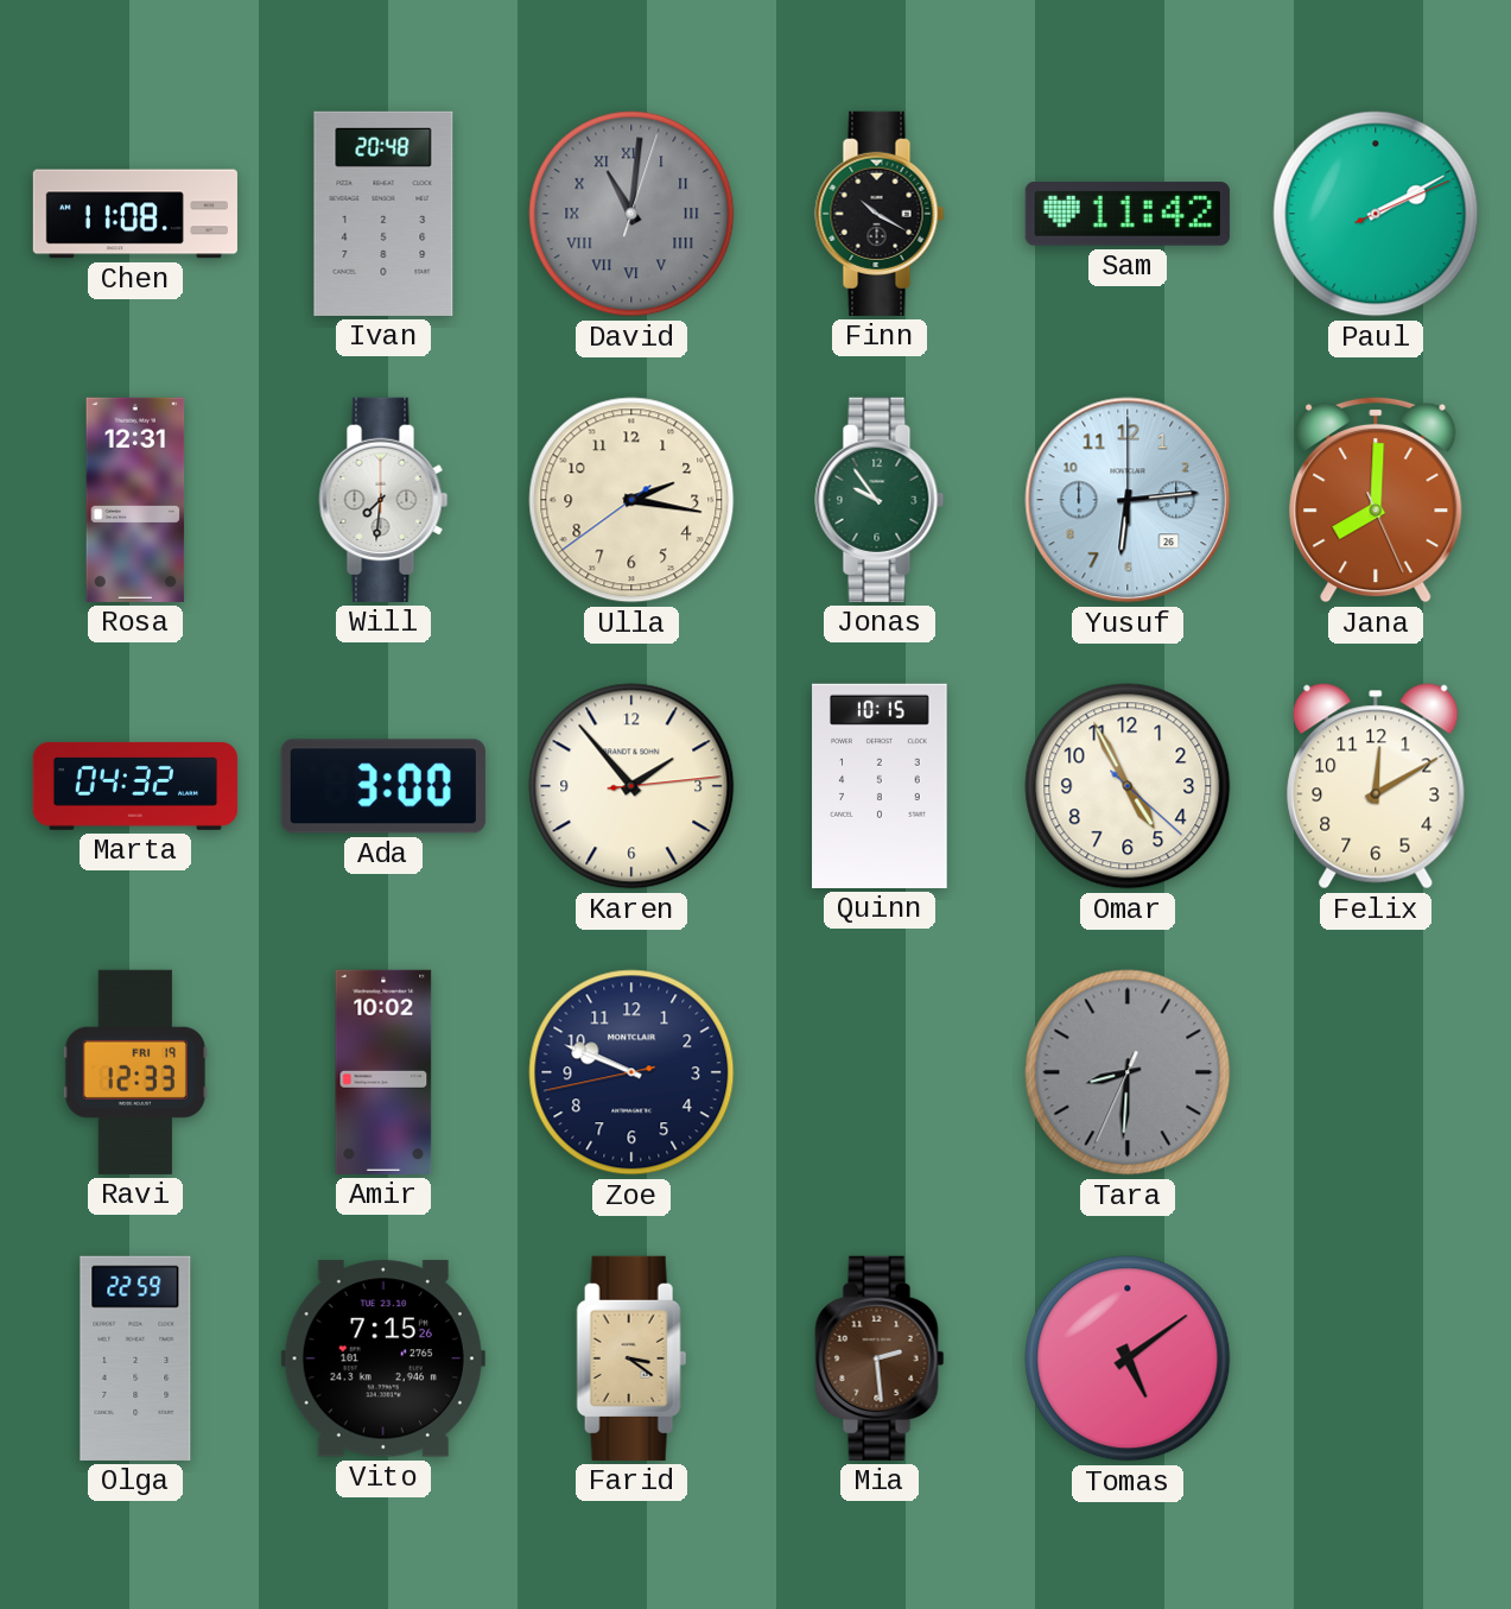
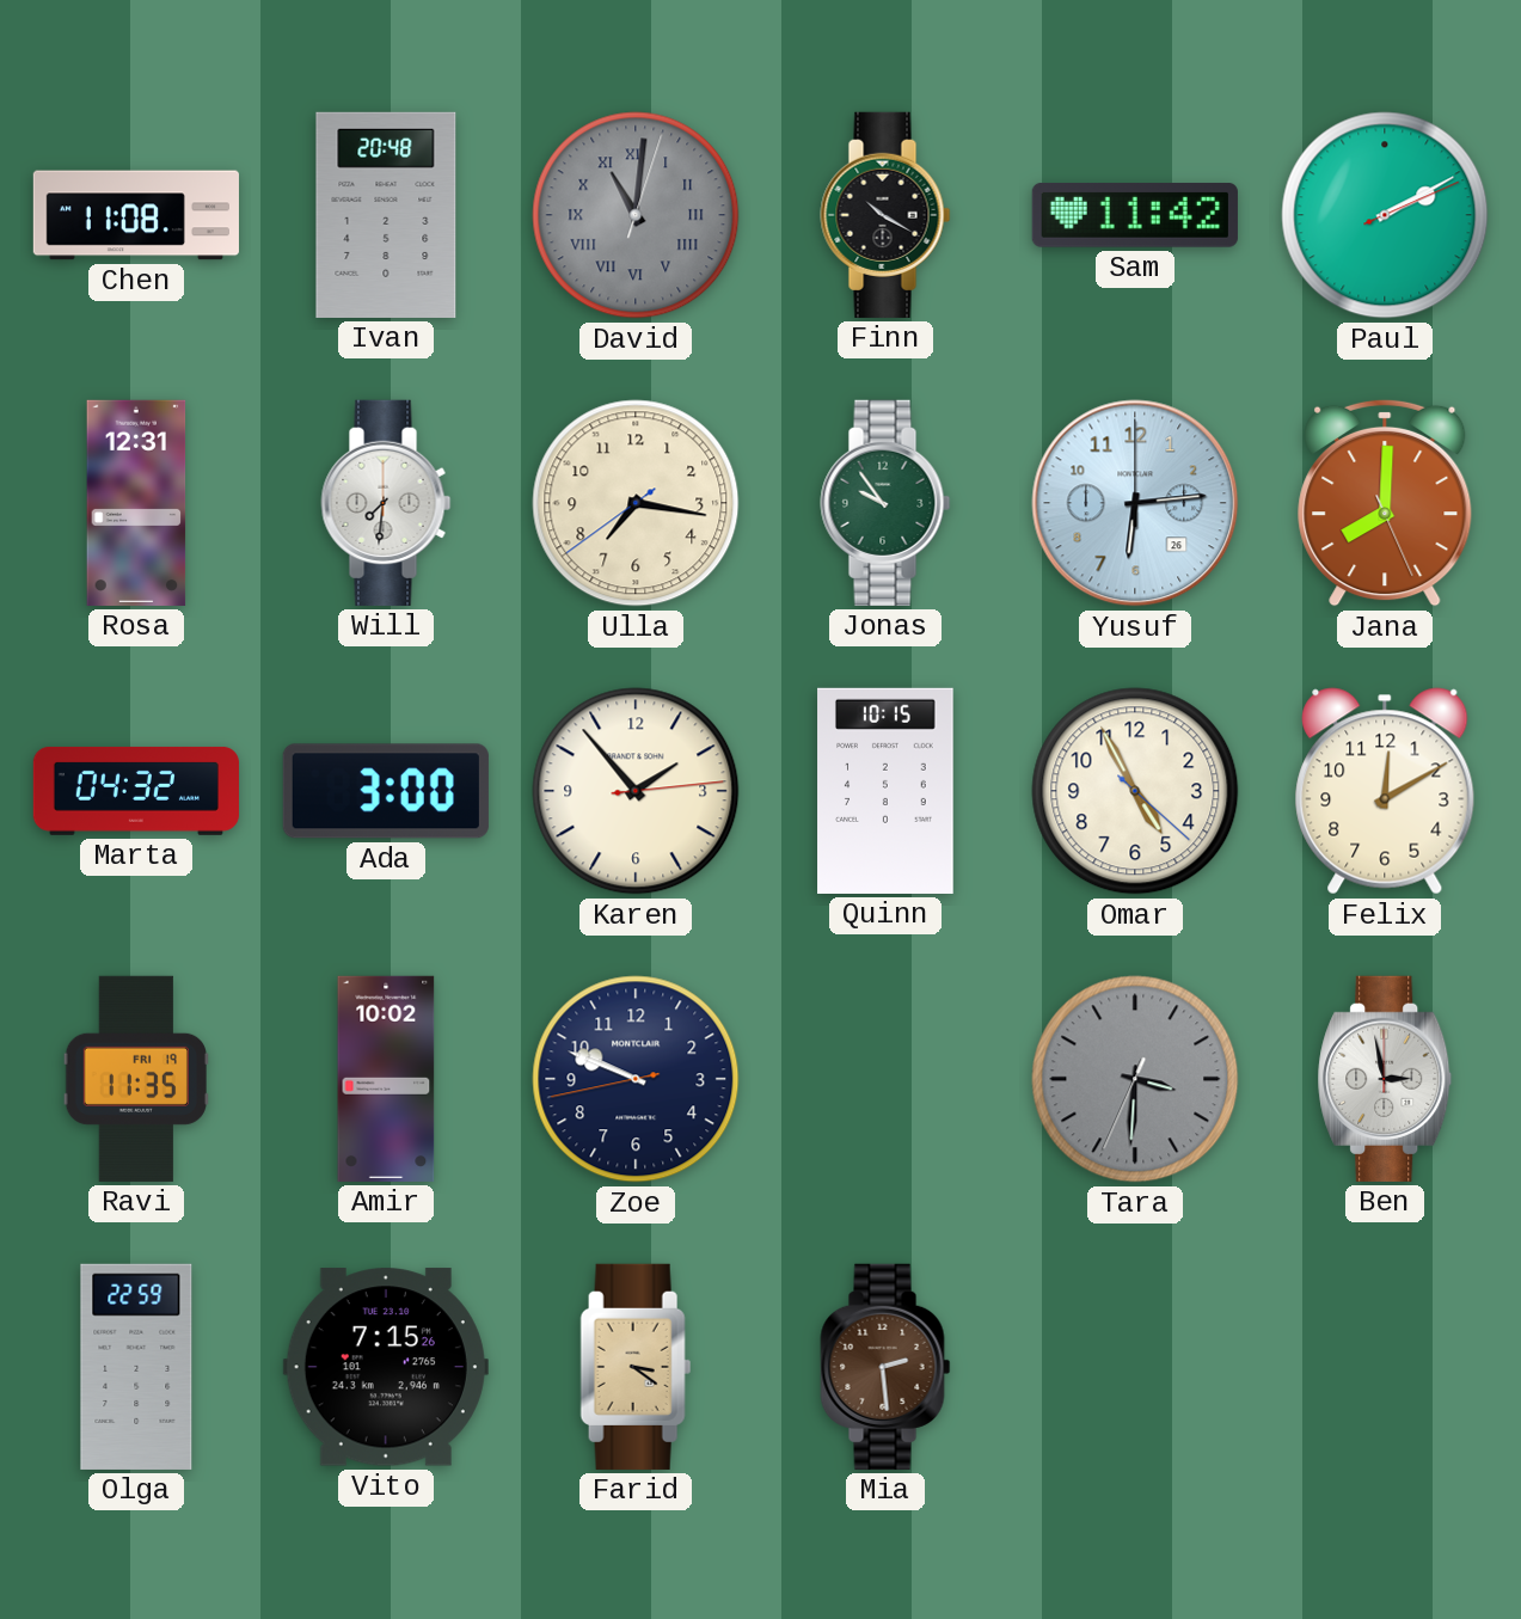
Ulla: 2:16 -> 7:16
Ravi: 12:33 -> 11:35
Tara: 8:30 -> 3:30
Ben: none -> 2:58
Tomas: 5:09 -> none
